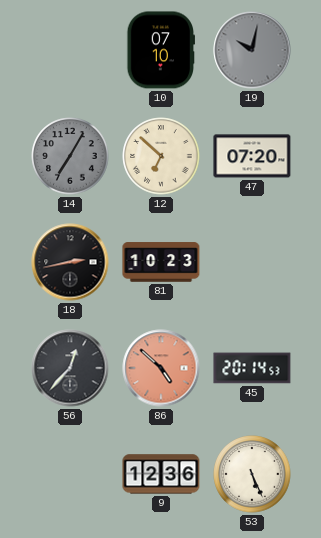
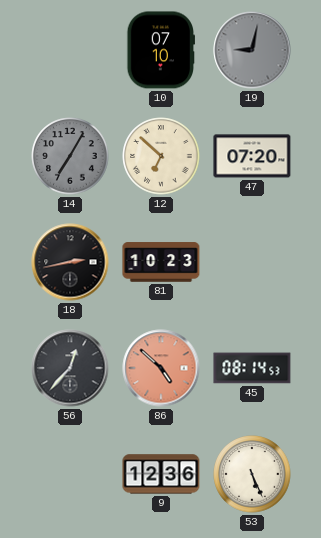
19: 10:02 -> 9:02
45: 20:14 -> 08:14
